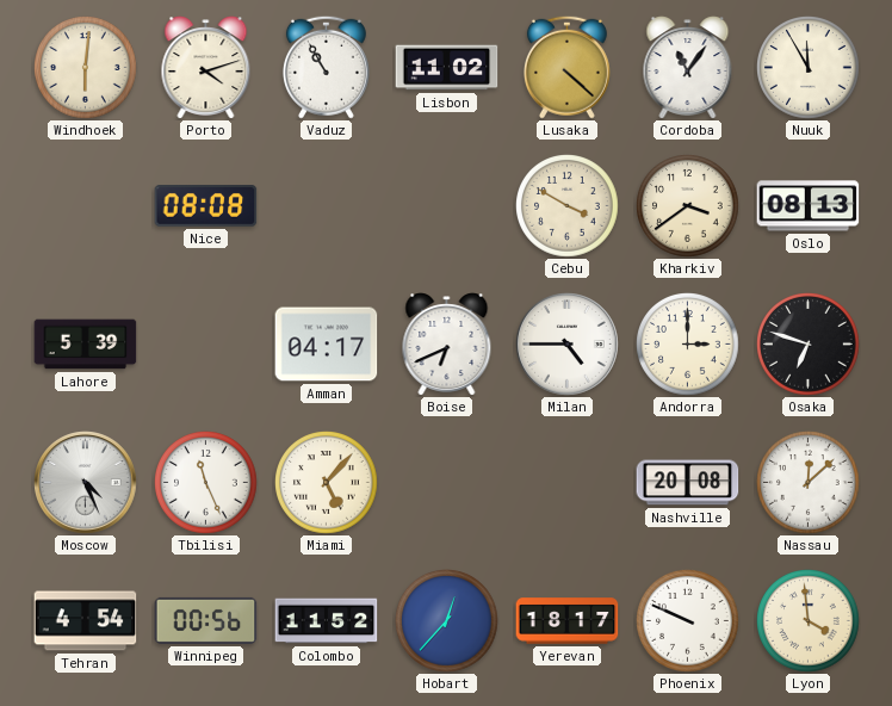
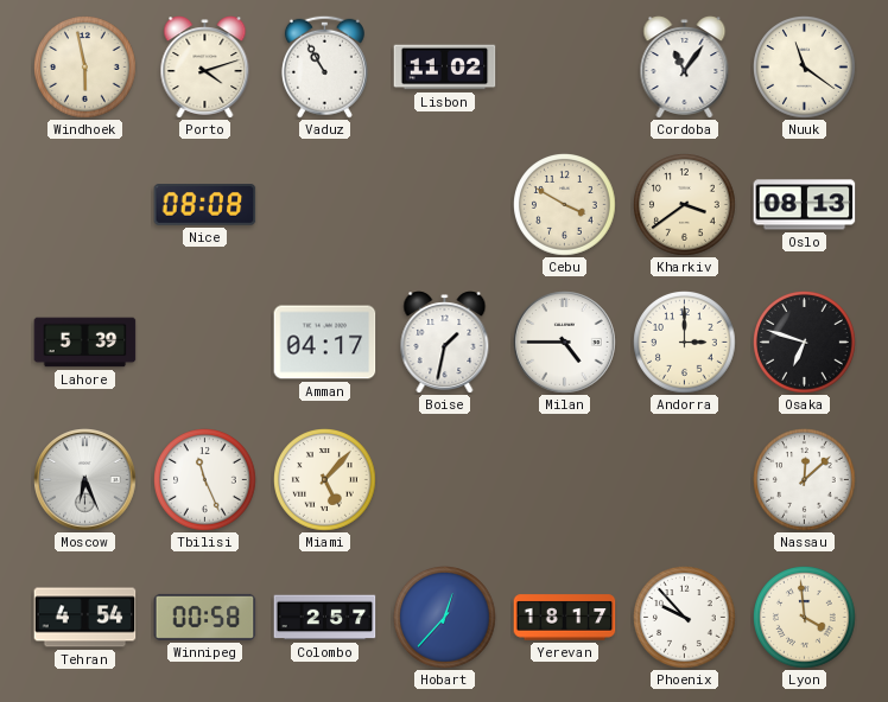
Windhoek: 6:01 -> 5:58
Lusaka: 4:22 -> none
Nuuk: 11:55 -> 11:21
Boise: 6:41 -> 1:32
Moscow: 4:26 -> 6:26
Nashville: 20:08 -> none
Winnipeg: 00:56 -> 00:58
Colombo: 11:52 -> 2:57
Phoenix: 9:49 -> 9:53
